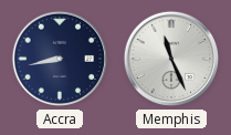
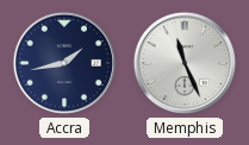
Accra: 8:43 -> 1:43
